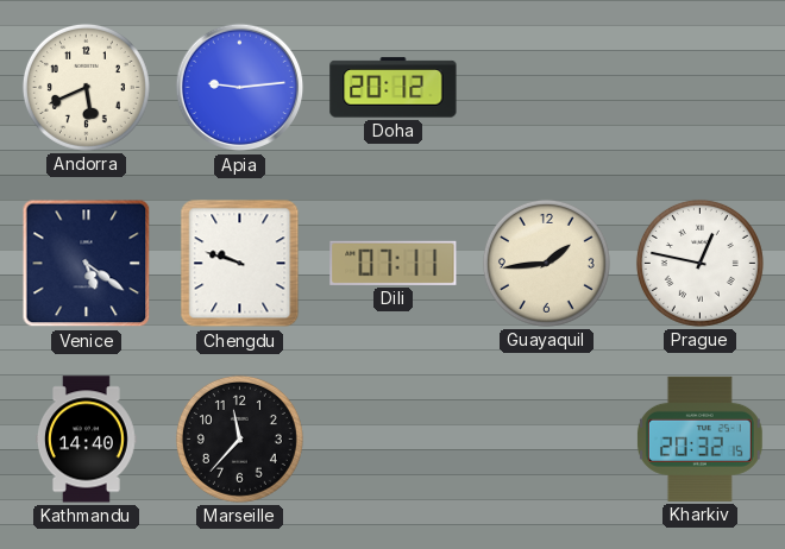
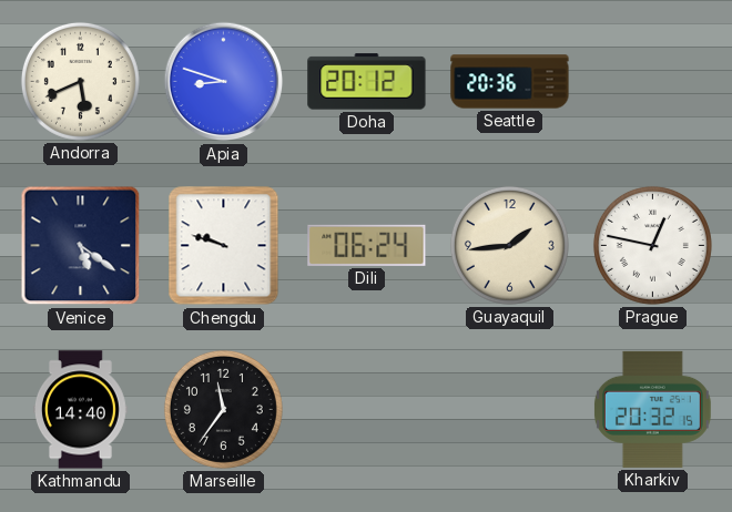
Apia: 9:14 -> 8:48
Seattle: none -> 20:36
Dili: 07:11 -> 06:24
Marseille: 11:37 -> 11:36
